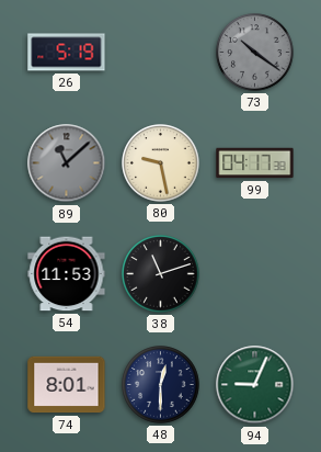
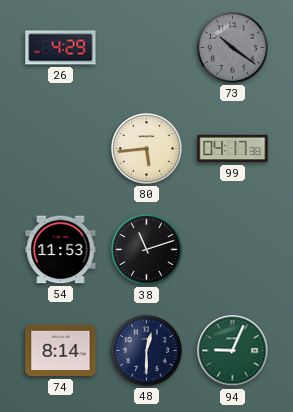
26: 5:19 -> 4:29
89: 11:08 -> none
80: 9:28 -> 5:44
74: 8:01 -> 8:14
